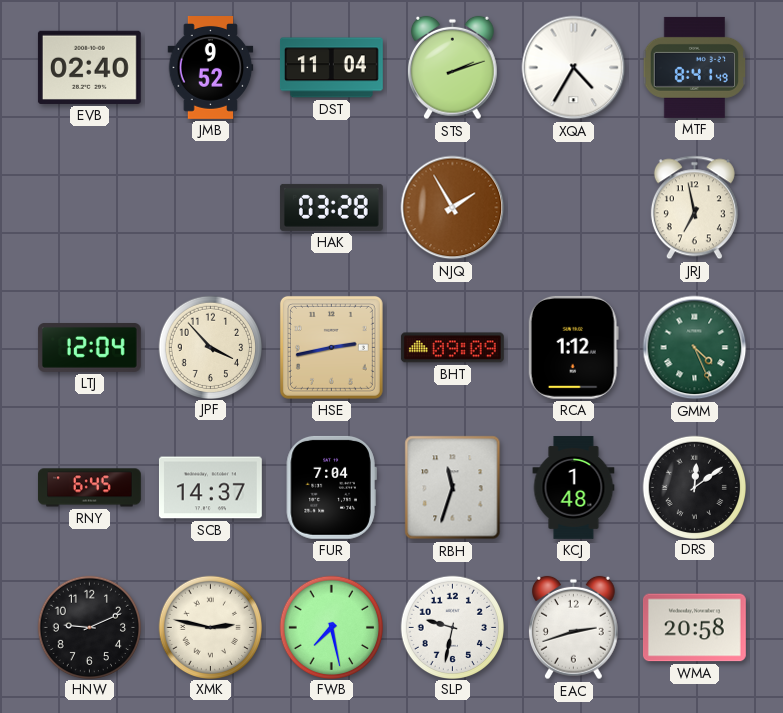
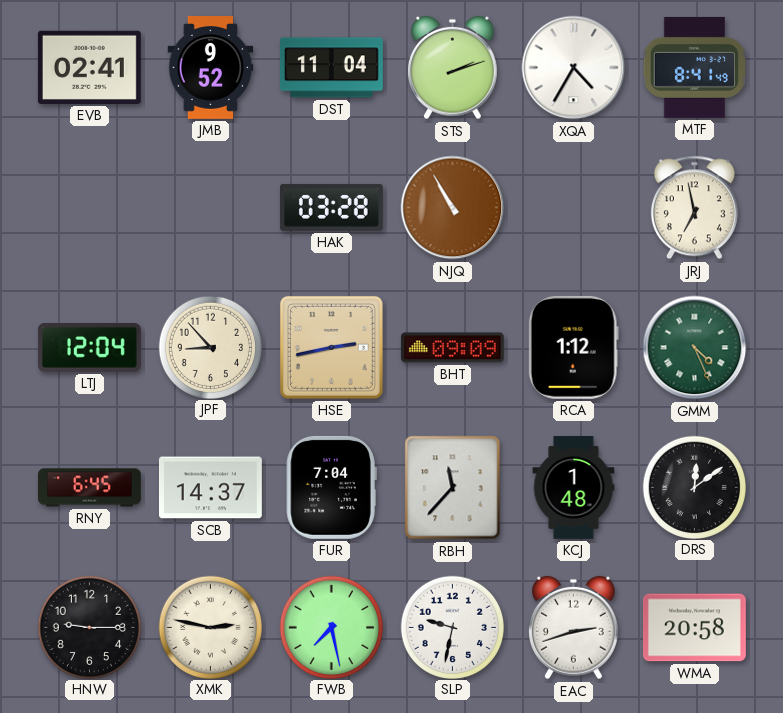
EVB: 02:40 -> 02:41
NJQ: 1:55 -> 10:55
JPF: 3:53 -> 8:53
RBH: 11:33 -> 11:37
HNW: 9:11 -> 9:15
